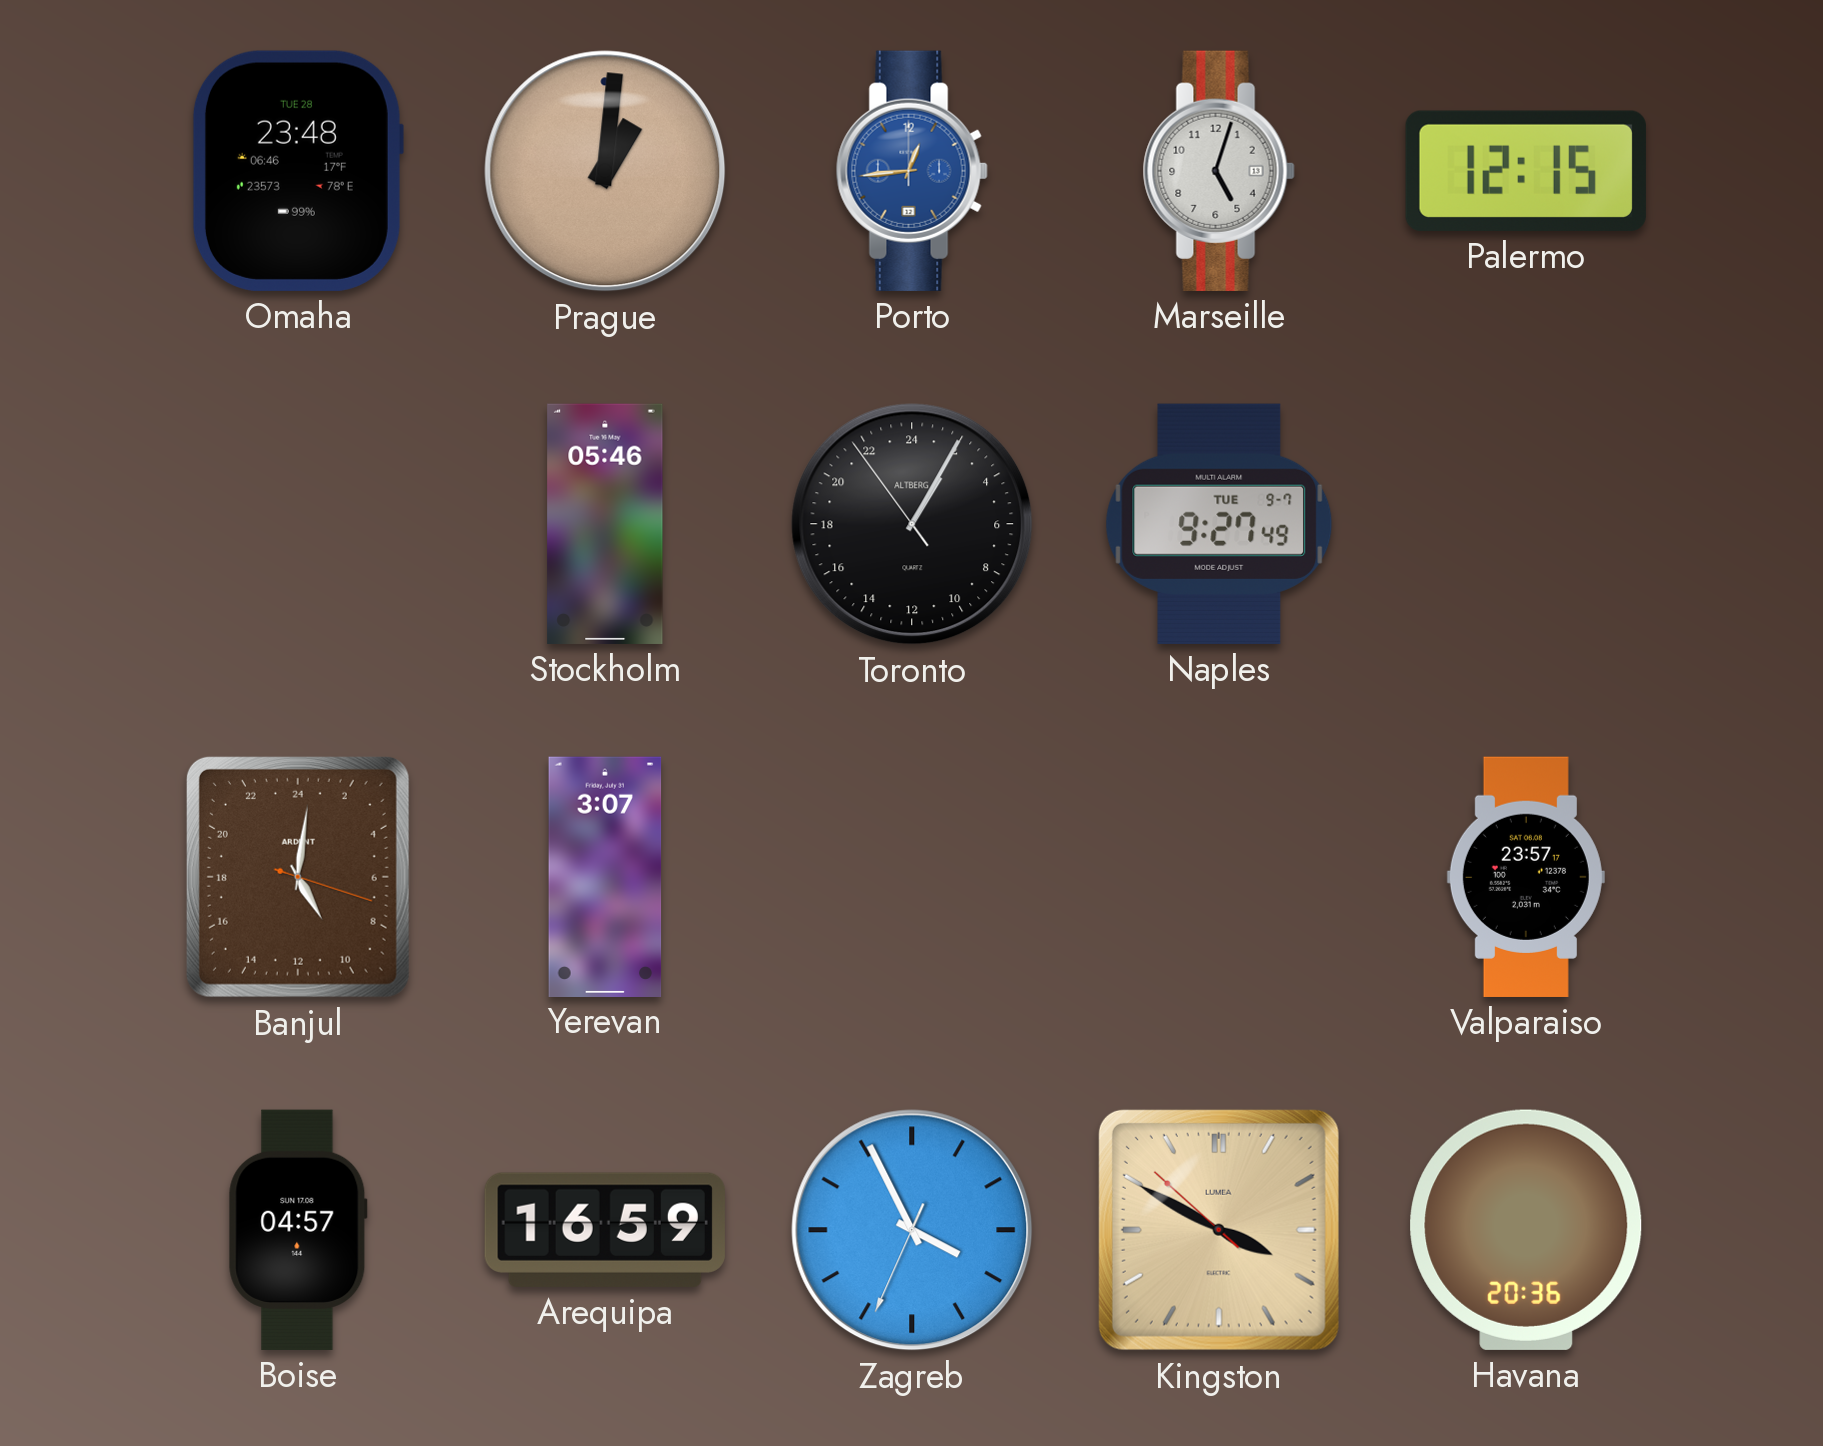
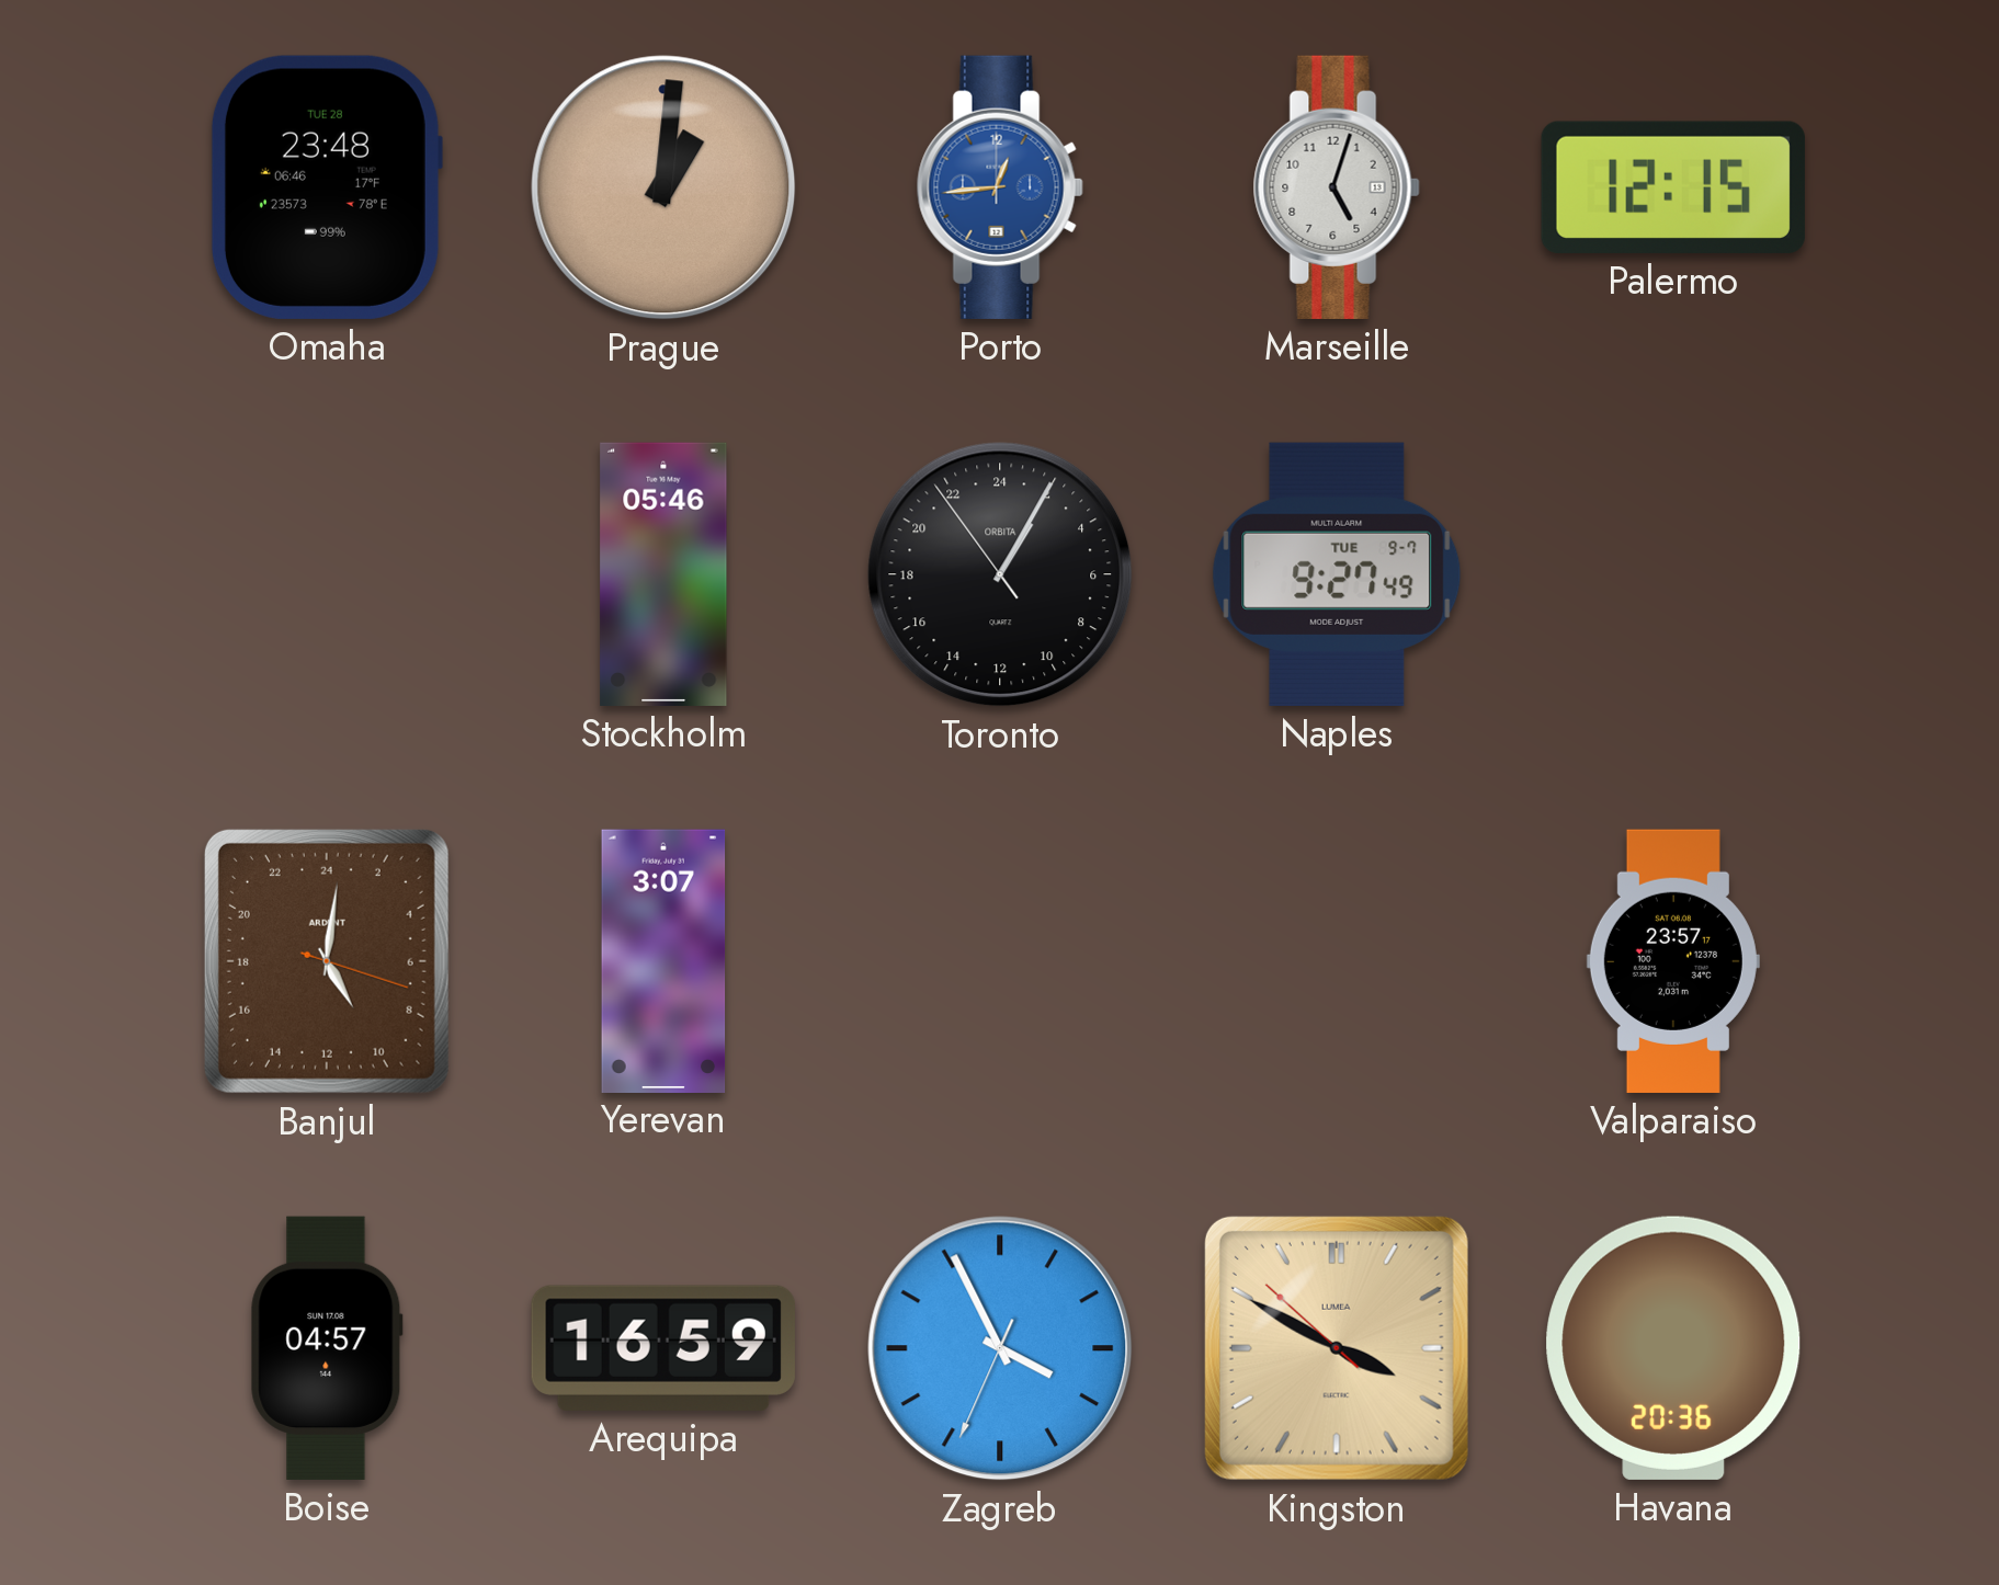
Toronto brand: ALTBERG -> ORBITA
